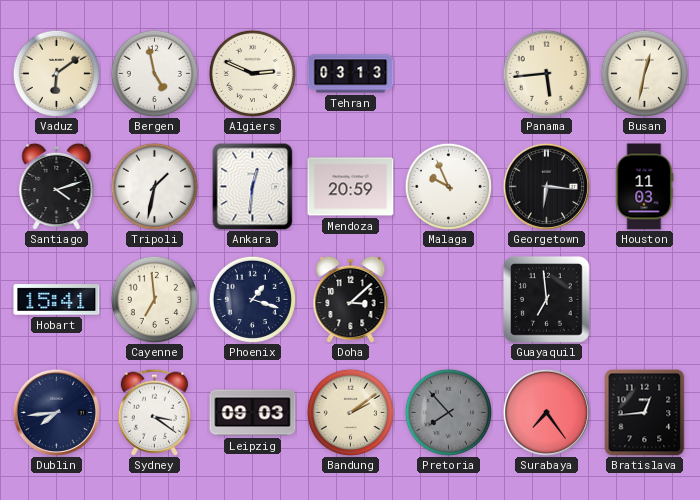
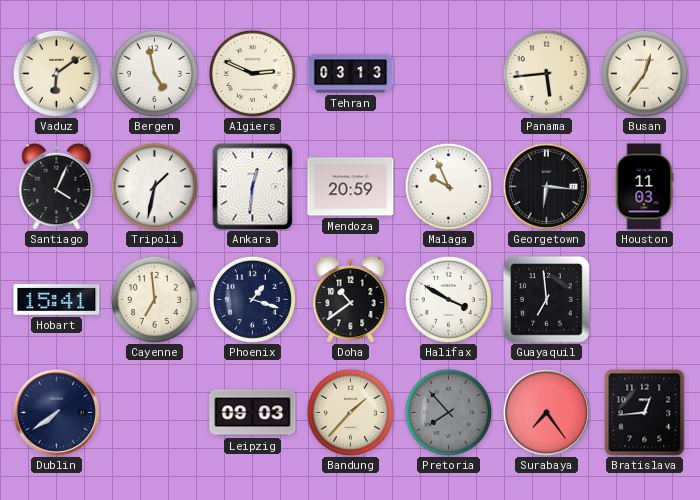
Busan: 12:32 -> 12:36
Santiago: 4:12 -> 4:04
Doha: 3:08 -> 10:39
Halifax: none -> 3:50
Dublin: 7:44 -> 7:39
Sydney: 3:21 -> none
Bandung: 2:09 -> 1:37
